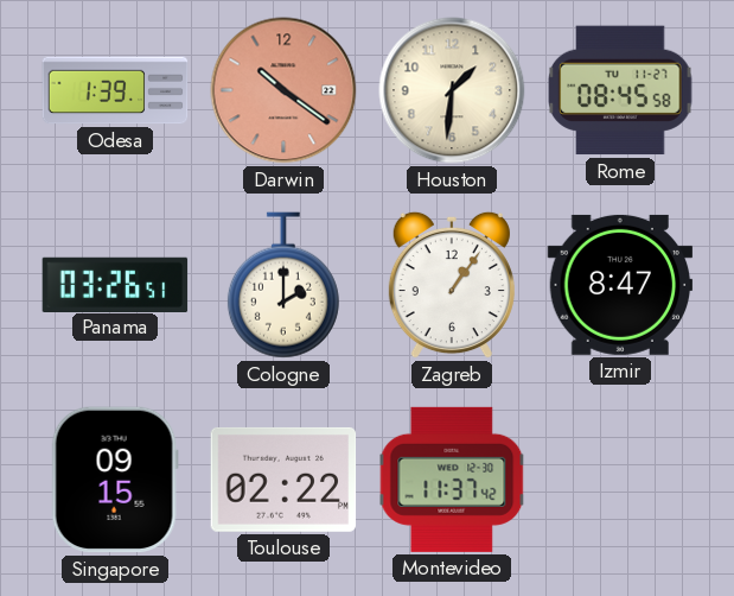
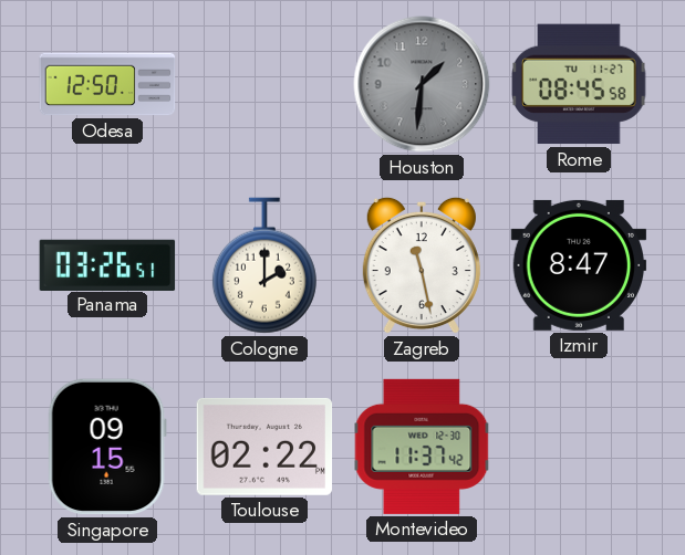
Odesa: 1:39 -> 12:50
Darwin: 10:21 -> none
Houston dial: cream -> grey
Zagreb: 1:06 -> 11:28
